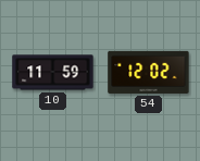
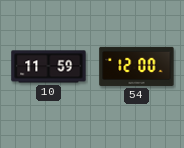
54: 12:02 -> 12:00
